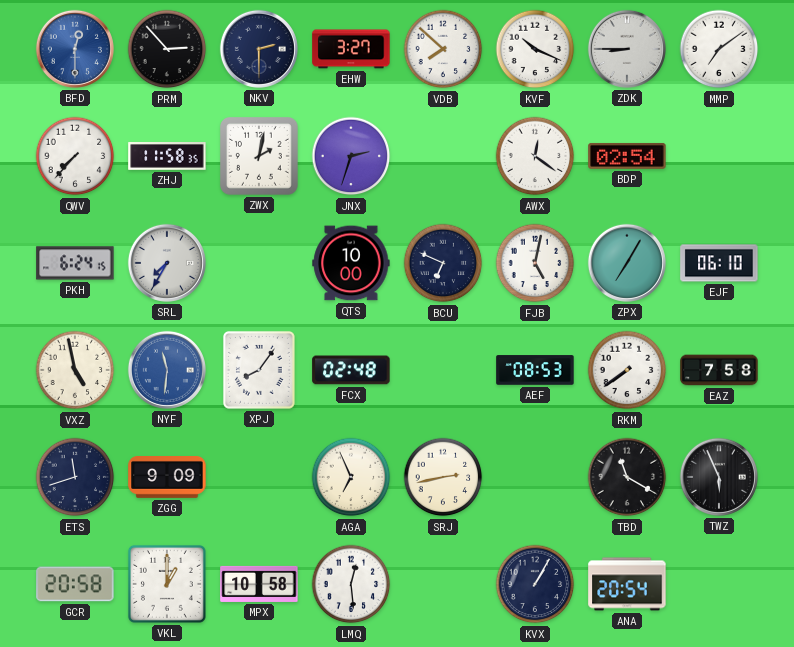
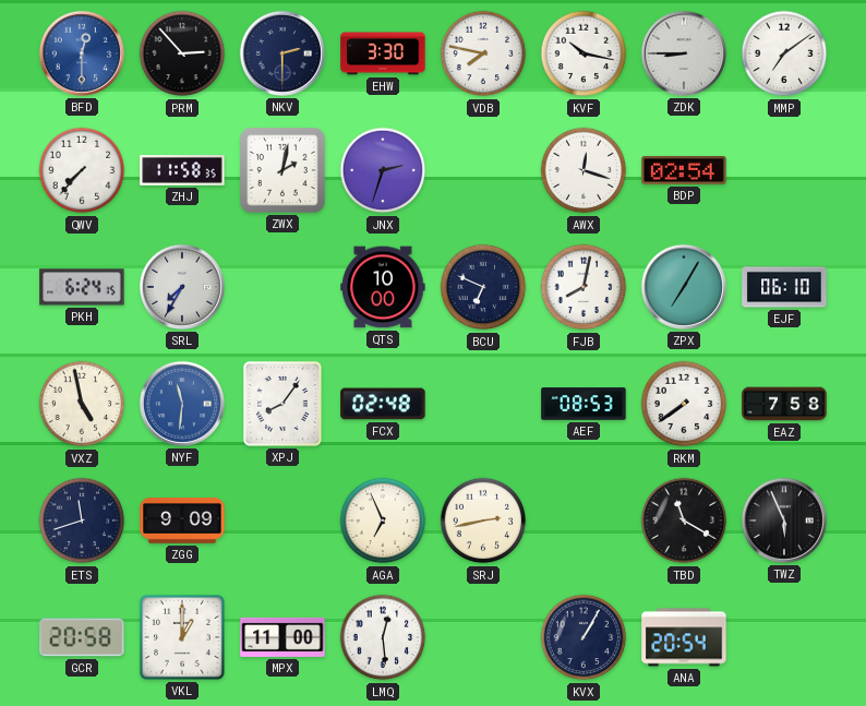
EHW: 3:27 -> 3:30
VDB: 7:52 -> 7:47
KVF: 10:19 -> 10:17
AWX: 12:21 -> 12:18
FJB: 5:02 -> 8:02
MPX: 10:58 -> 11:00
